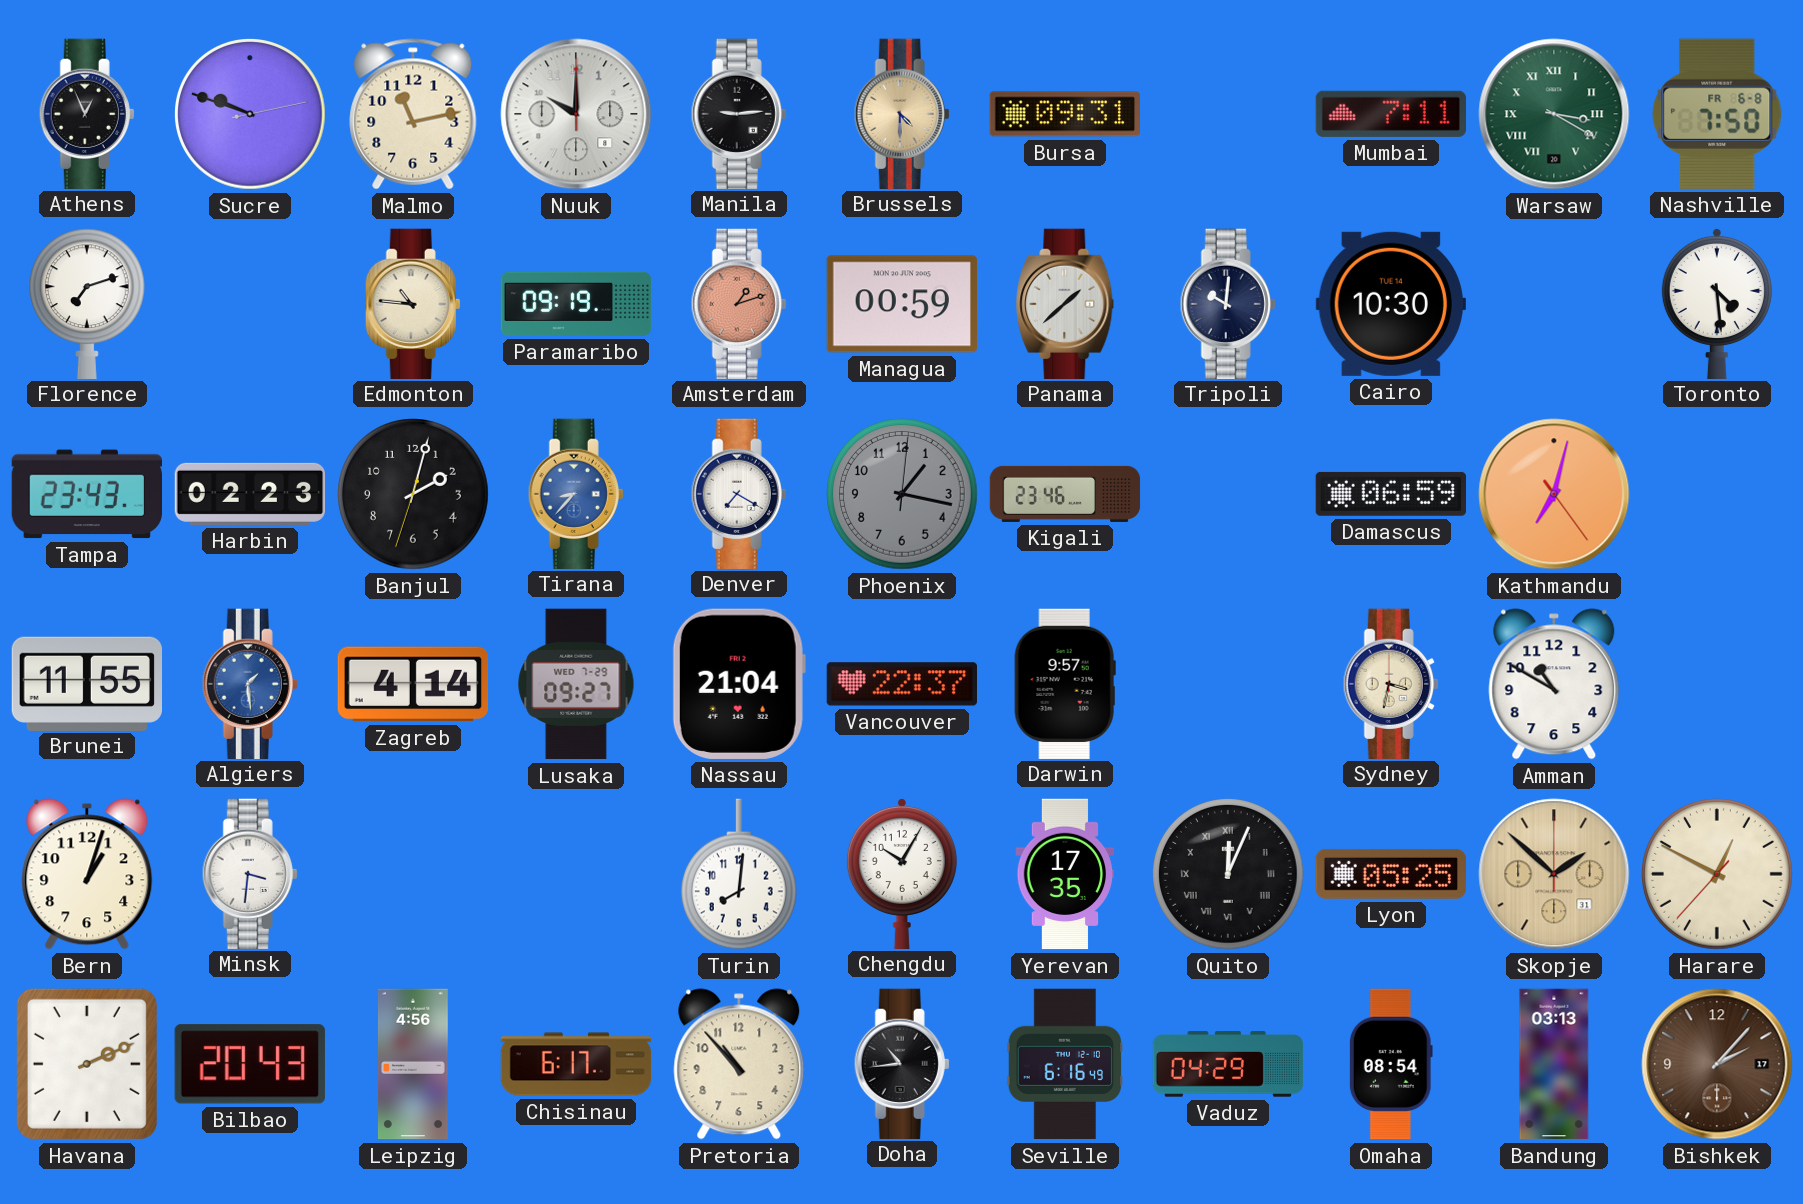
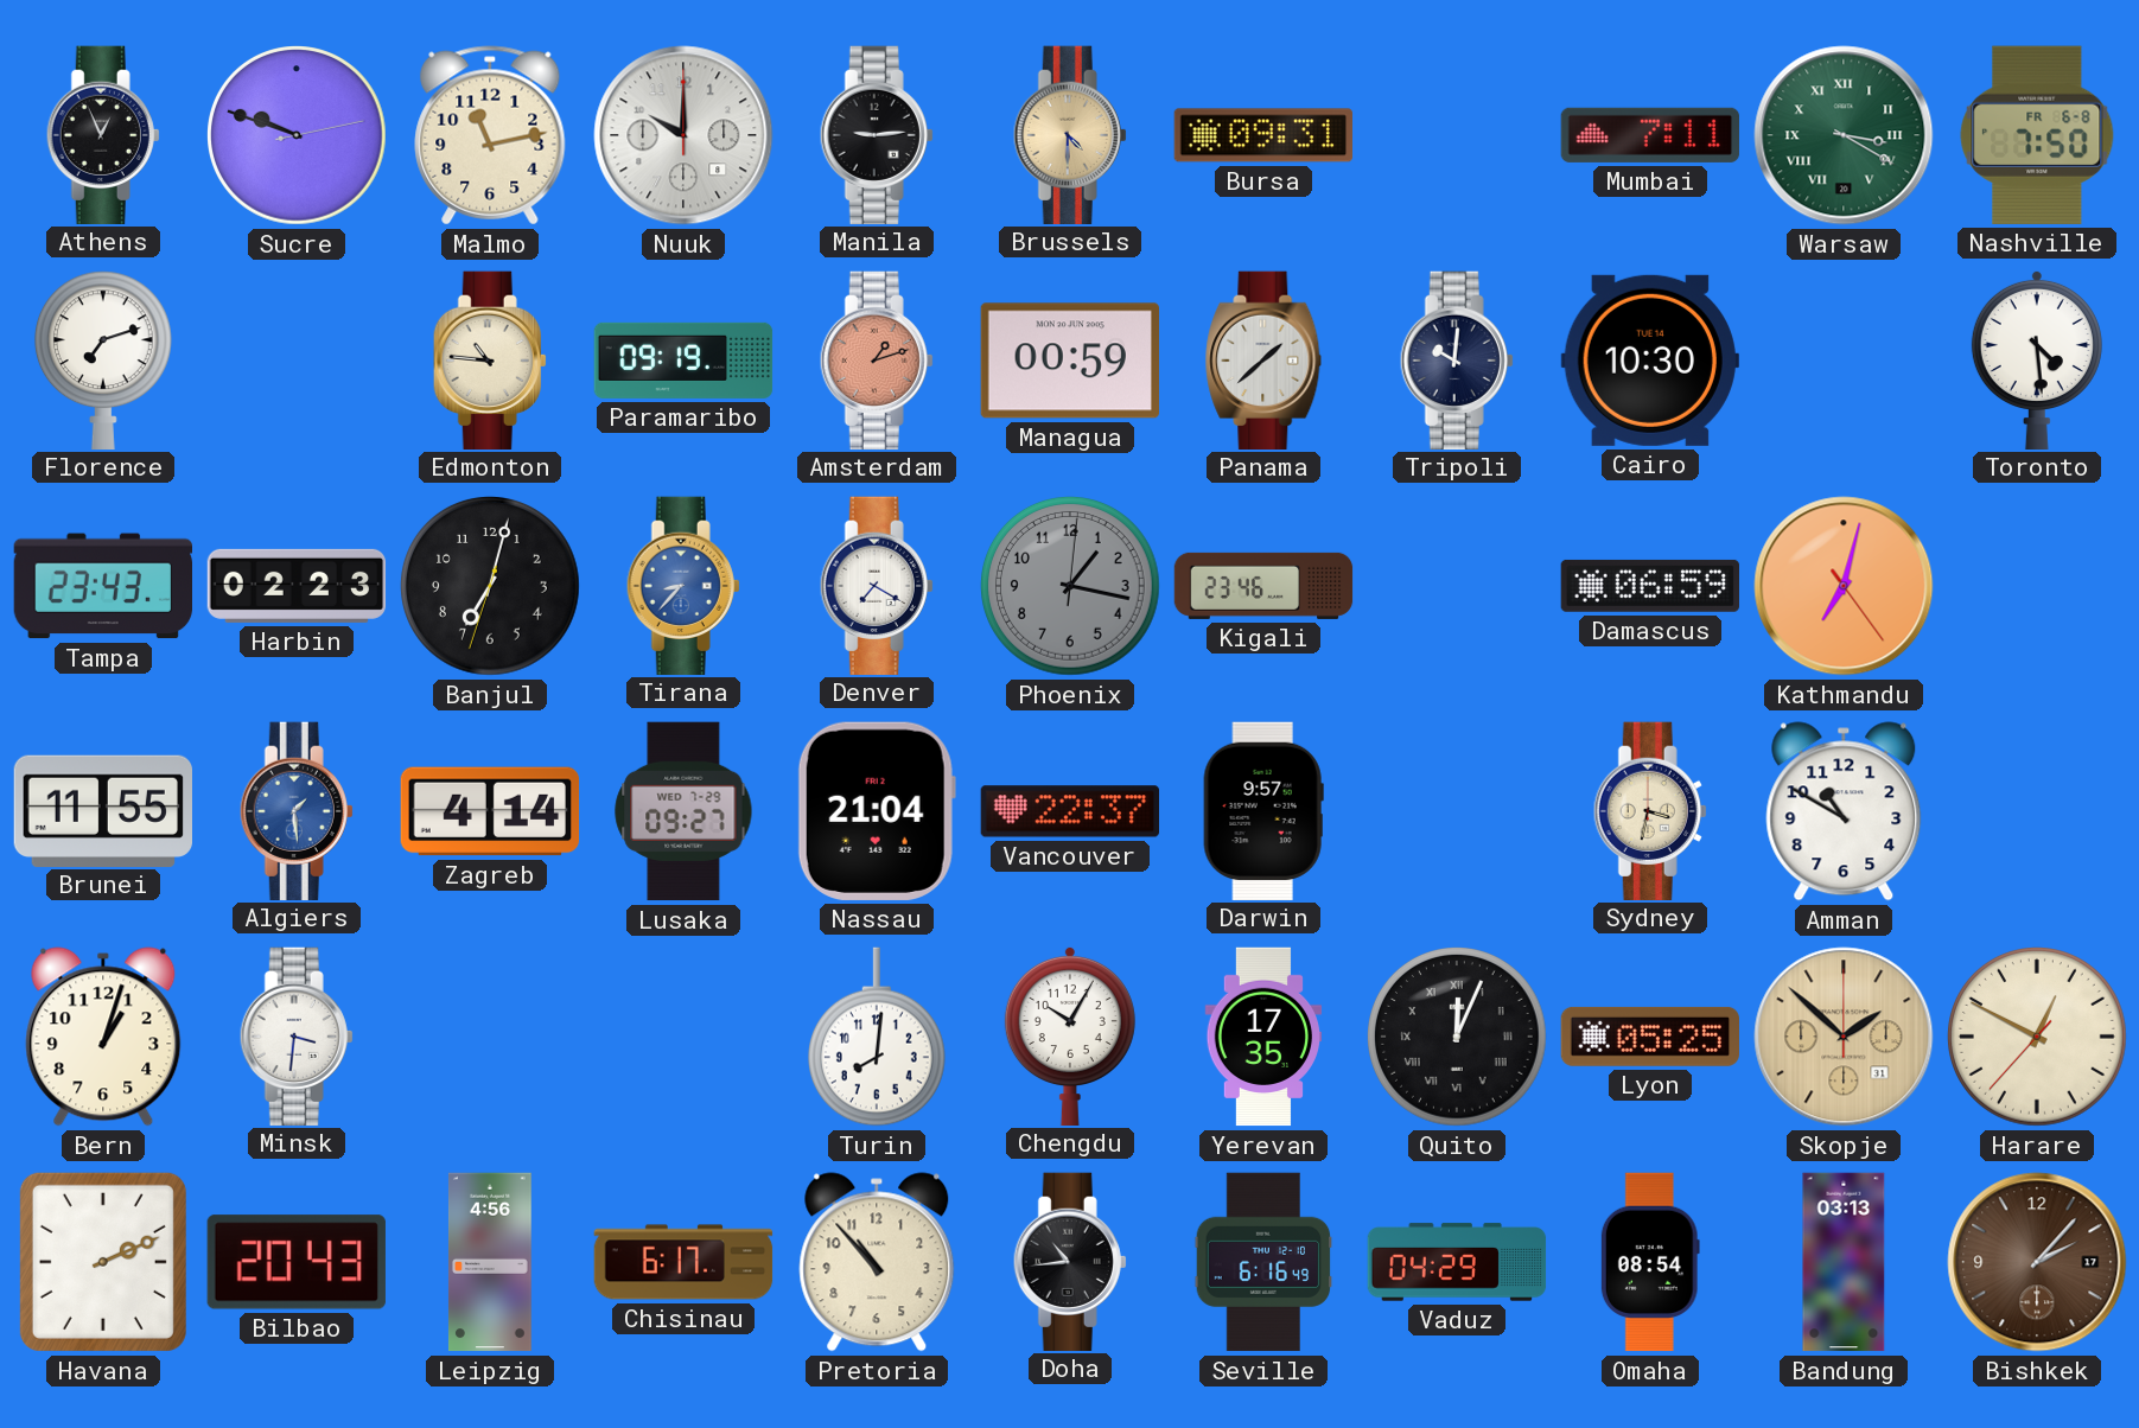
Banjul: 2:02 -> 7:02
